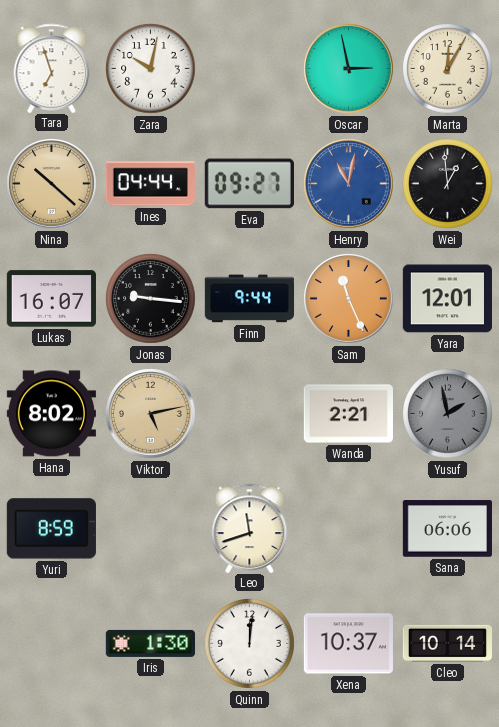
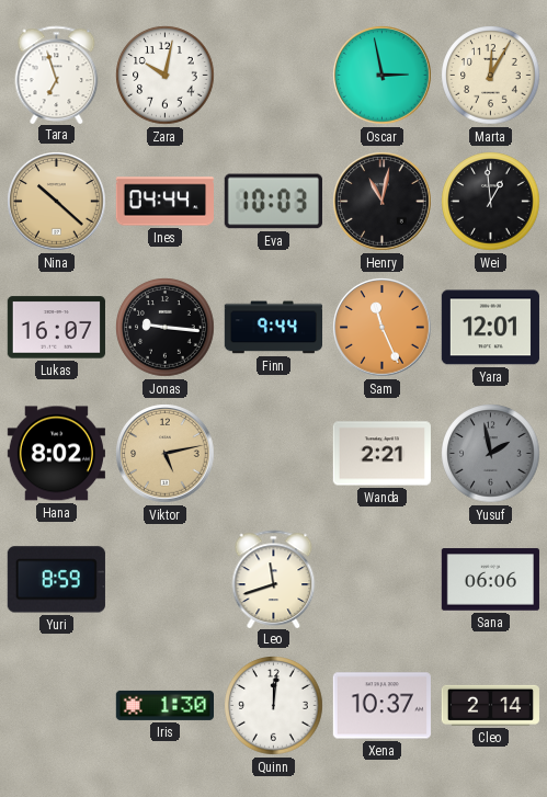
Eva: 09:27 -> 10:03
Henry dial: blue -> black
Cleo: 10:14 -> 2:14
